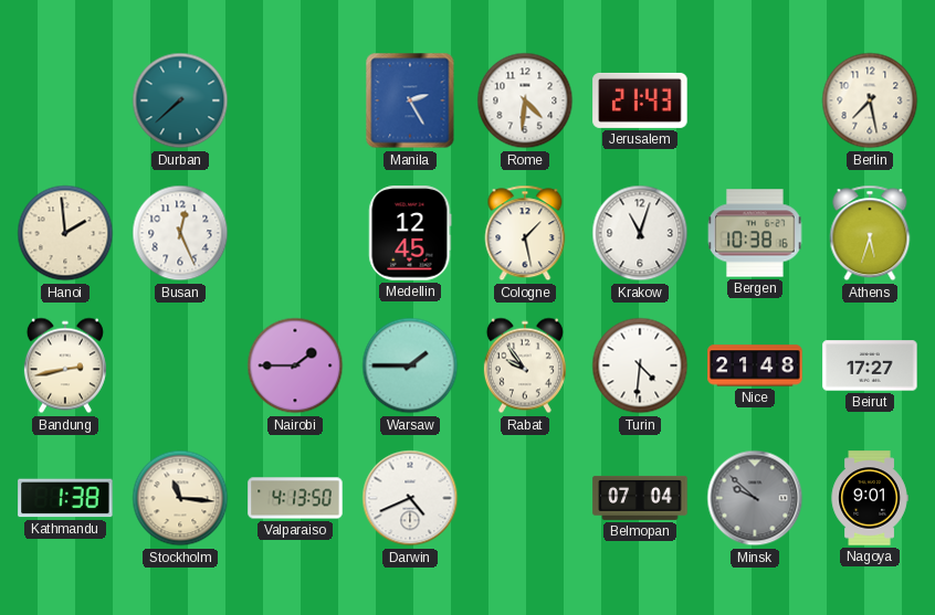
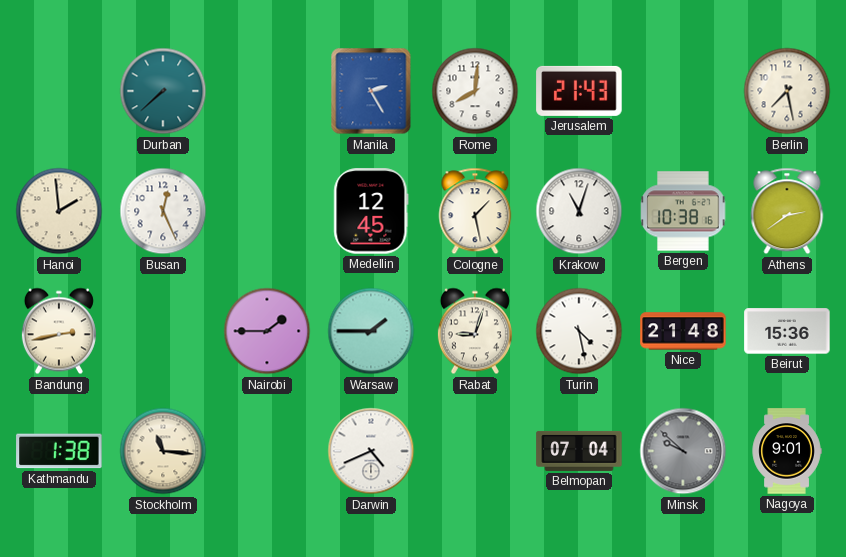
Rome: 4:31 -> 8:01
Athens: 5:33 -> 2:39
Rabat: 9:54 -> 9:03
Turin: 4:31 -> 4:28
Beirut: 17:27 -> 15:36
Valparaiso: 4:13 -> none
